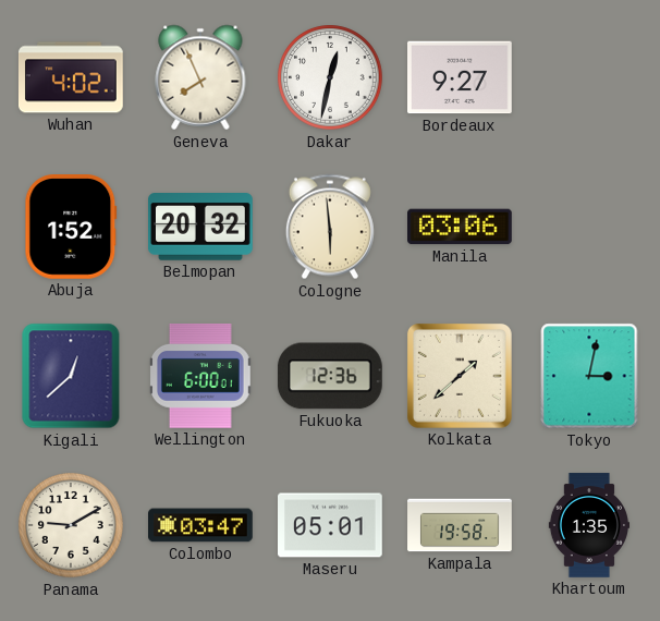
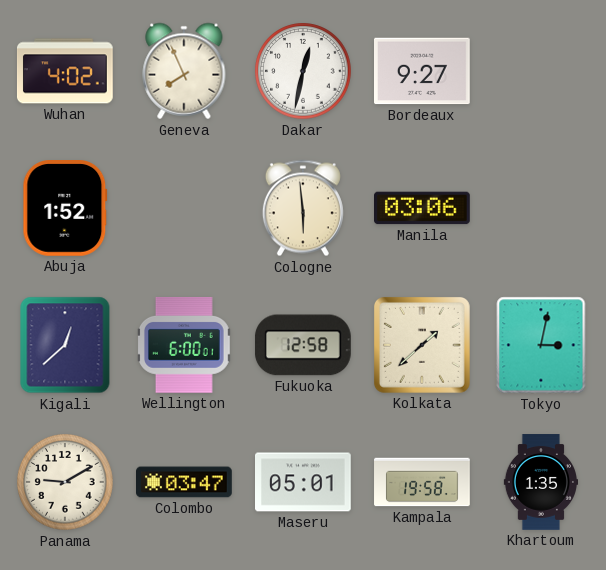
Belmopan: 20:32 -> none
Fukuoka: 12:36 -> 12:58
